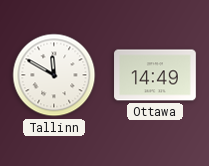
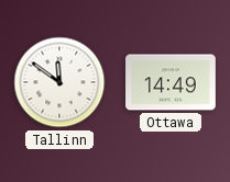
Tallinn: 11:50 -> 11:51
